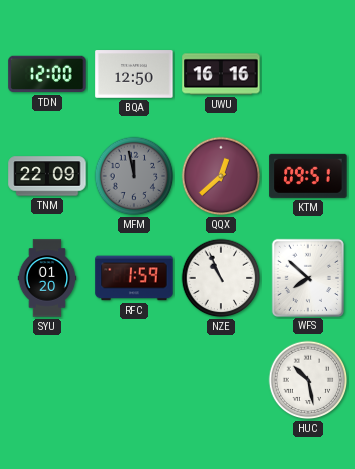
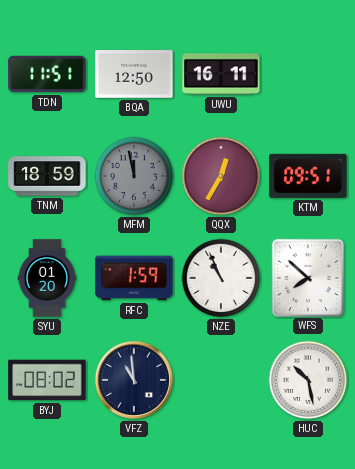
TDN: 12:00 -> 11:51
UWU: 16:16 -> 16:11
TNM: 22:09 -> 18:59
QQX: 12:38 -> 12:35
BYJ: none -> 08:02
VFZ: none -> 10:59
